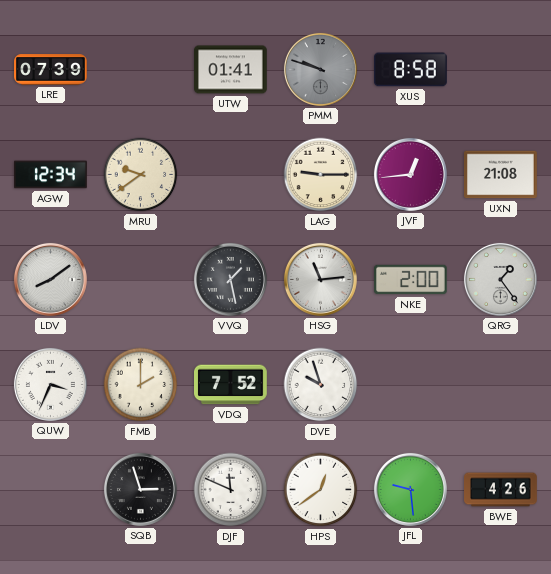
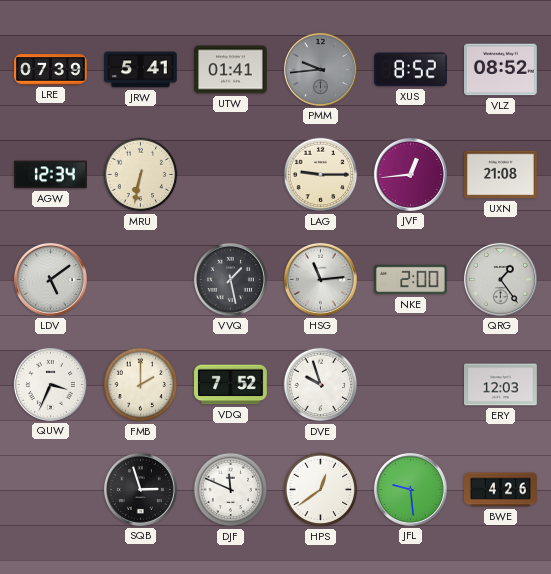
JRW: none -> 5:41
PMM: 9:48 -> 9:44
XUS: 8:58 -> 8:52
VLZ: none -> 08:52
MRU: 9:39 -> 6:32
LDV: 8:09 -> 5:09
ERY: none -> 12:03
